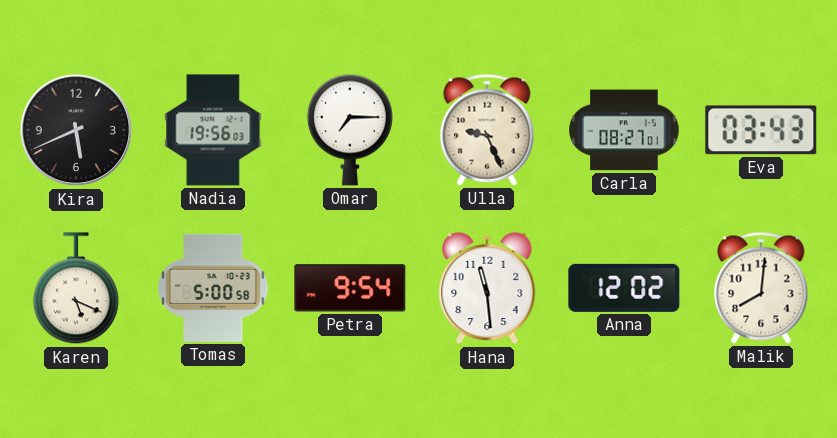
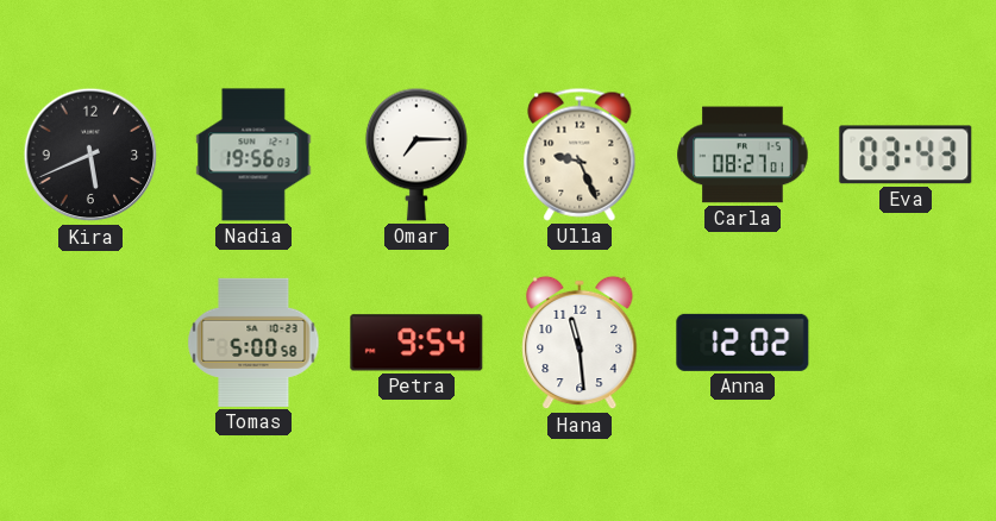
Karen: 5:19 -> none
Malik: 8:01 -> none
